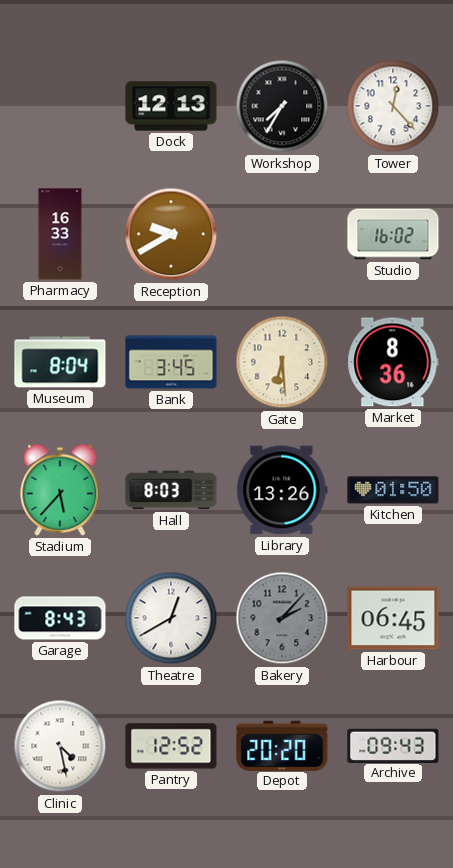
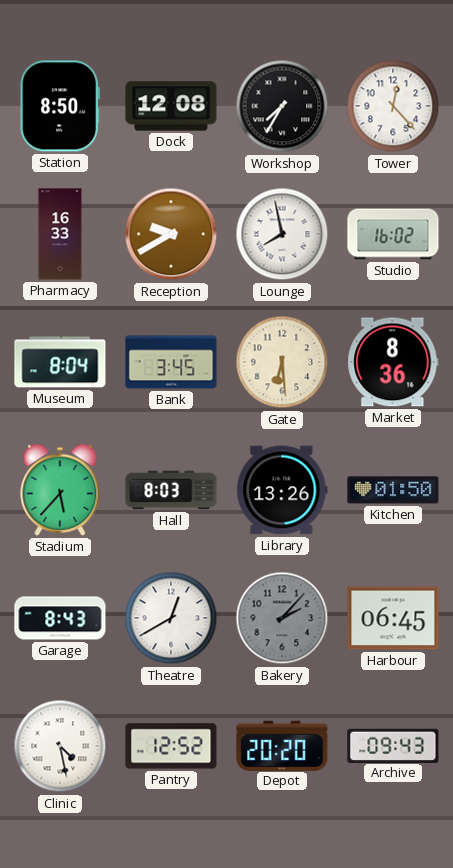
Station: none -> 8:50
Dock: 12:13 -> 12:08
Lounge: none -> 7:58
